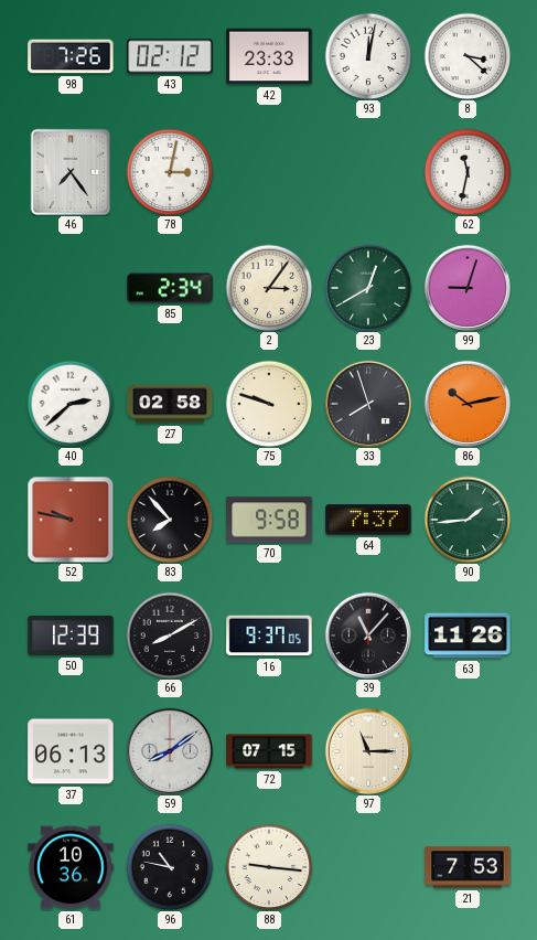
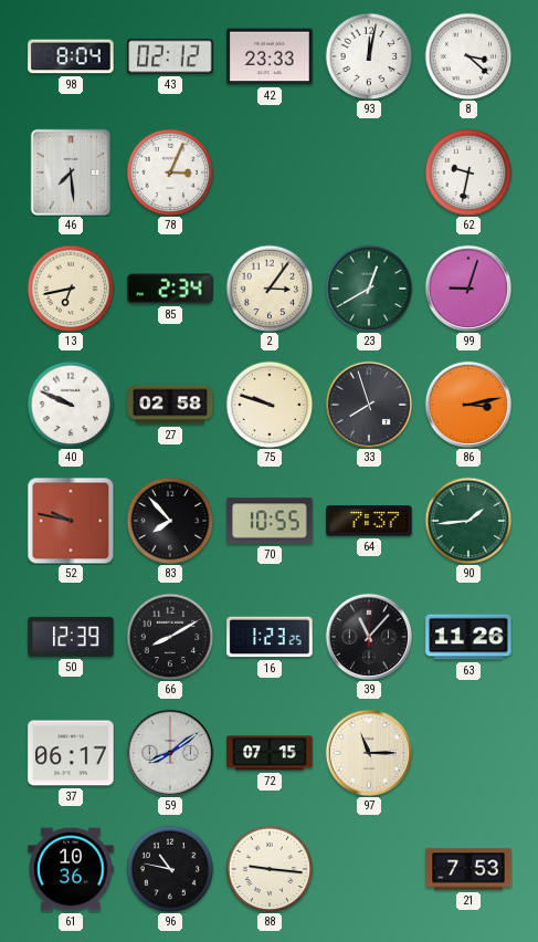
98: 7:26 -> 8:04
46: 7:24 -> 7:29
78: 3:02 -> 3:04
62: 11:32 -> 9:32
13: none -> 6:43
40: 2:38 -> 9:49
86: 10:13 -> 3:13
70: 9:58 -> 10:55
16: 9:37 -> 1:23
37: 06:13 -> 06:17
